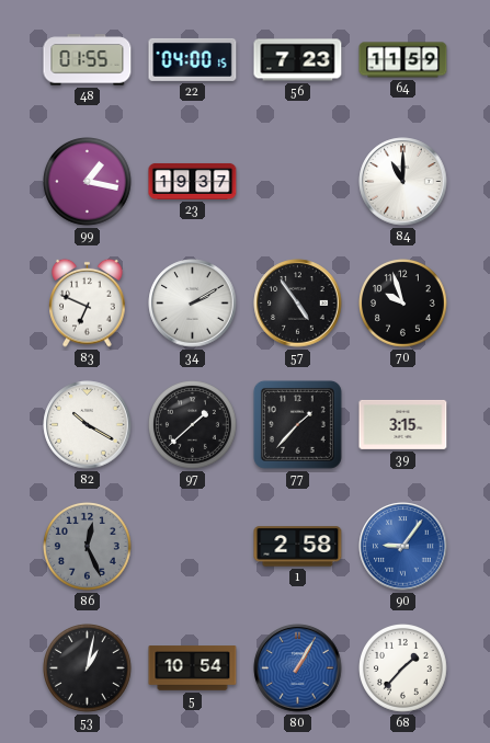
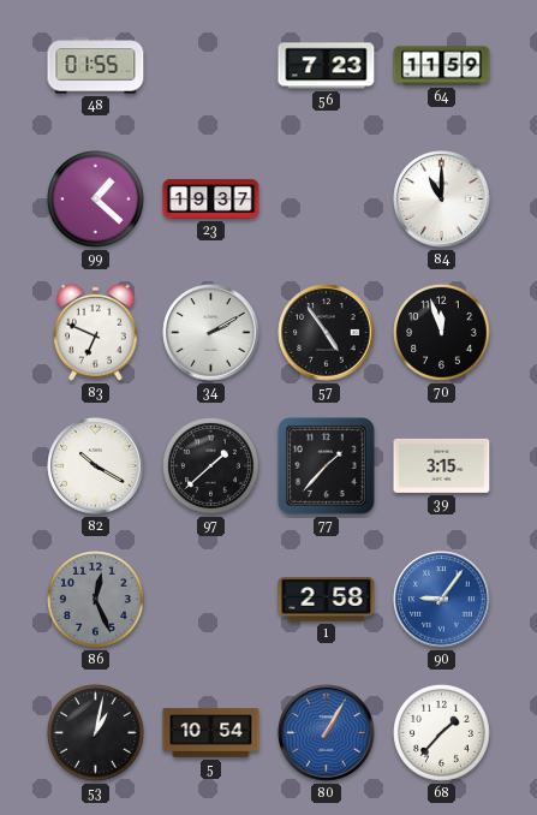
22: 04:00 -> none
99: 1:17 -> 1:22
70: 9:57 -> 11:57
